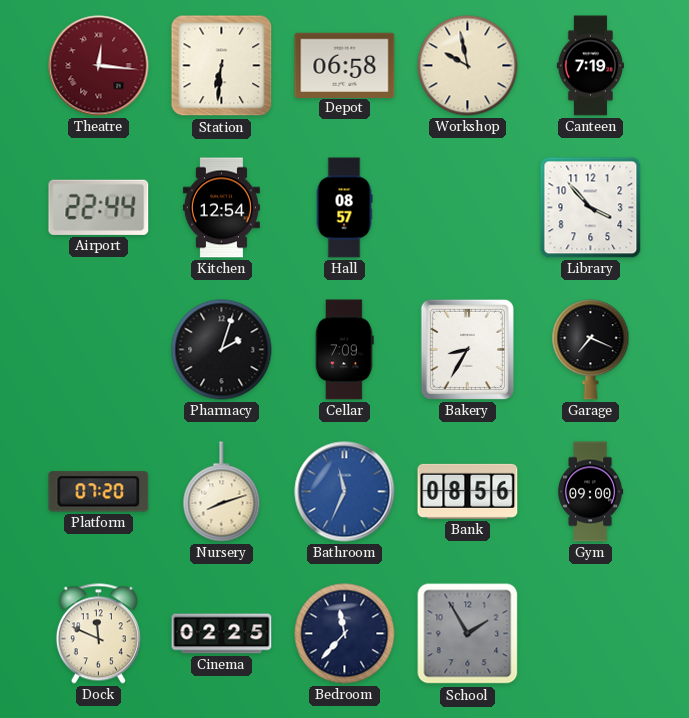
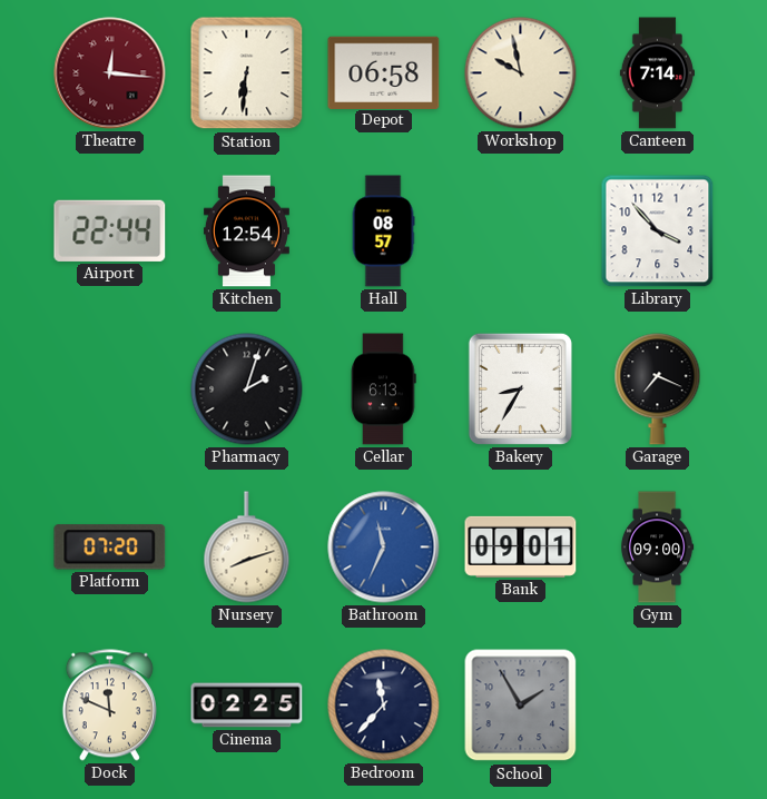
Canteen: 7:19 -> 7:14
Cellar: 7:09 -> 6:13
Bank: 08:56 -> 09:01
